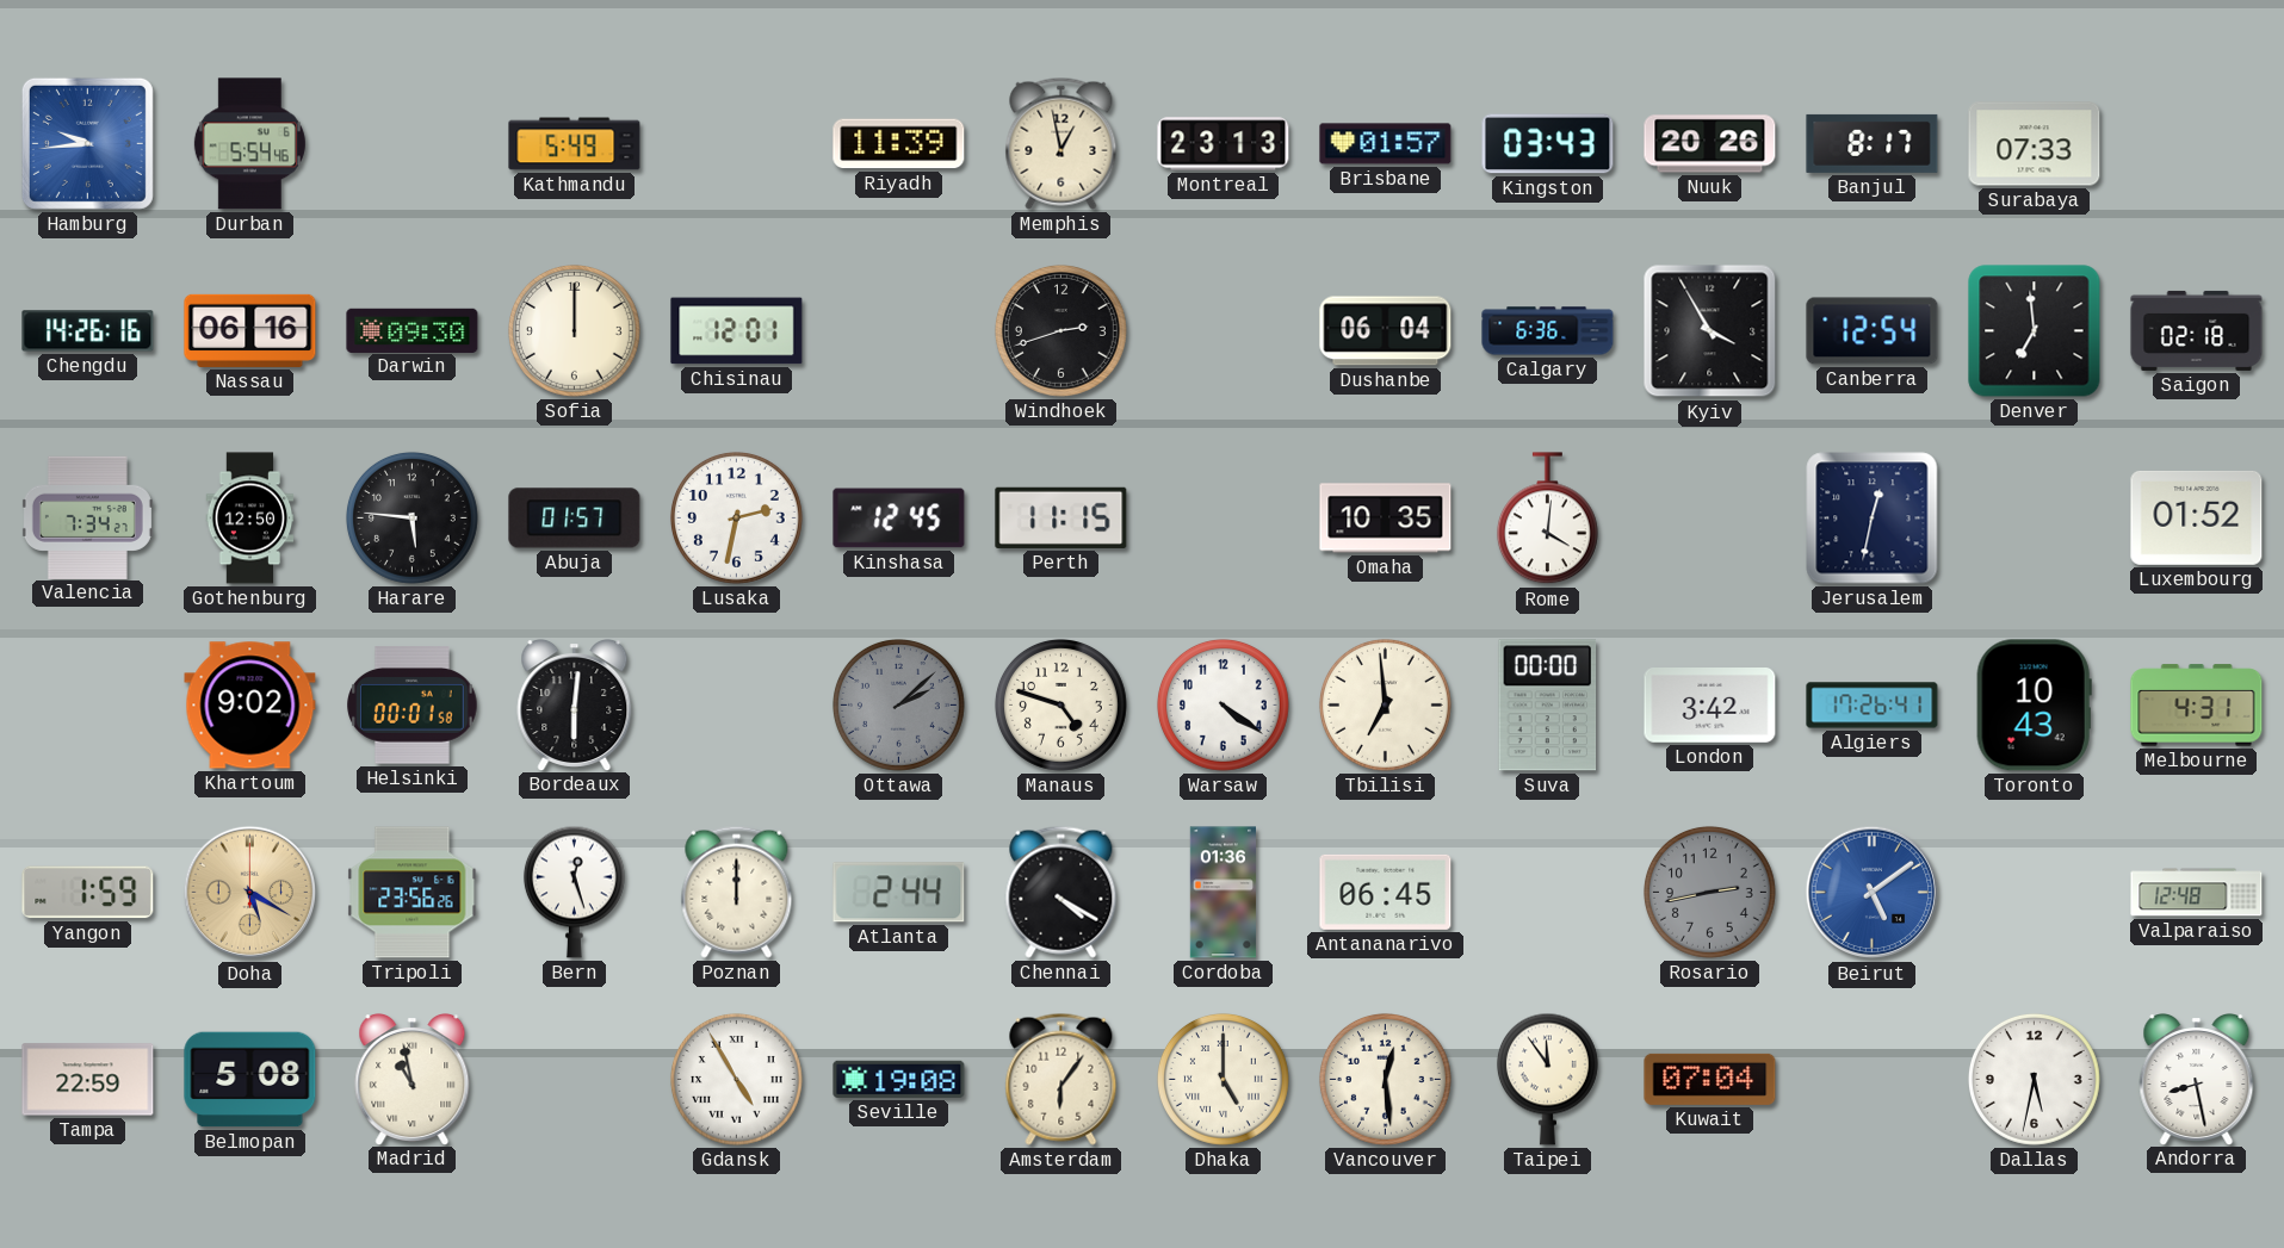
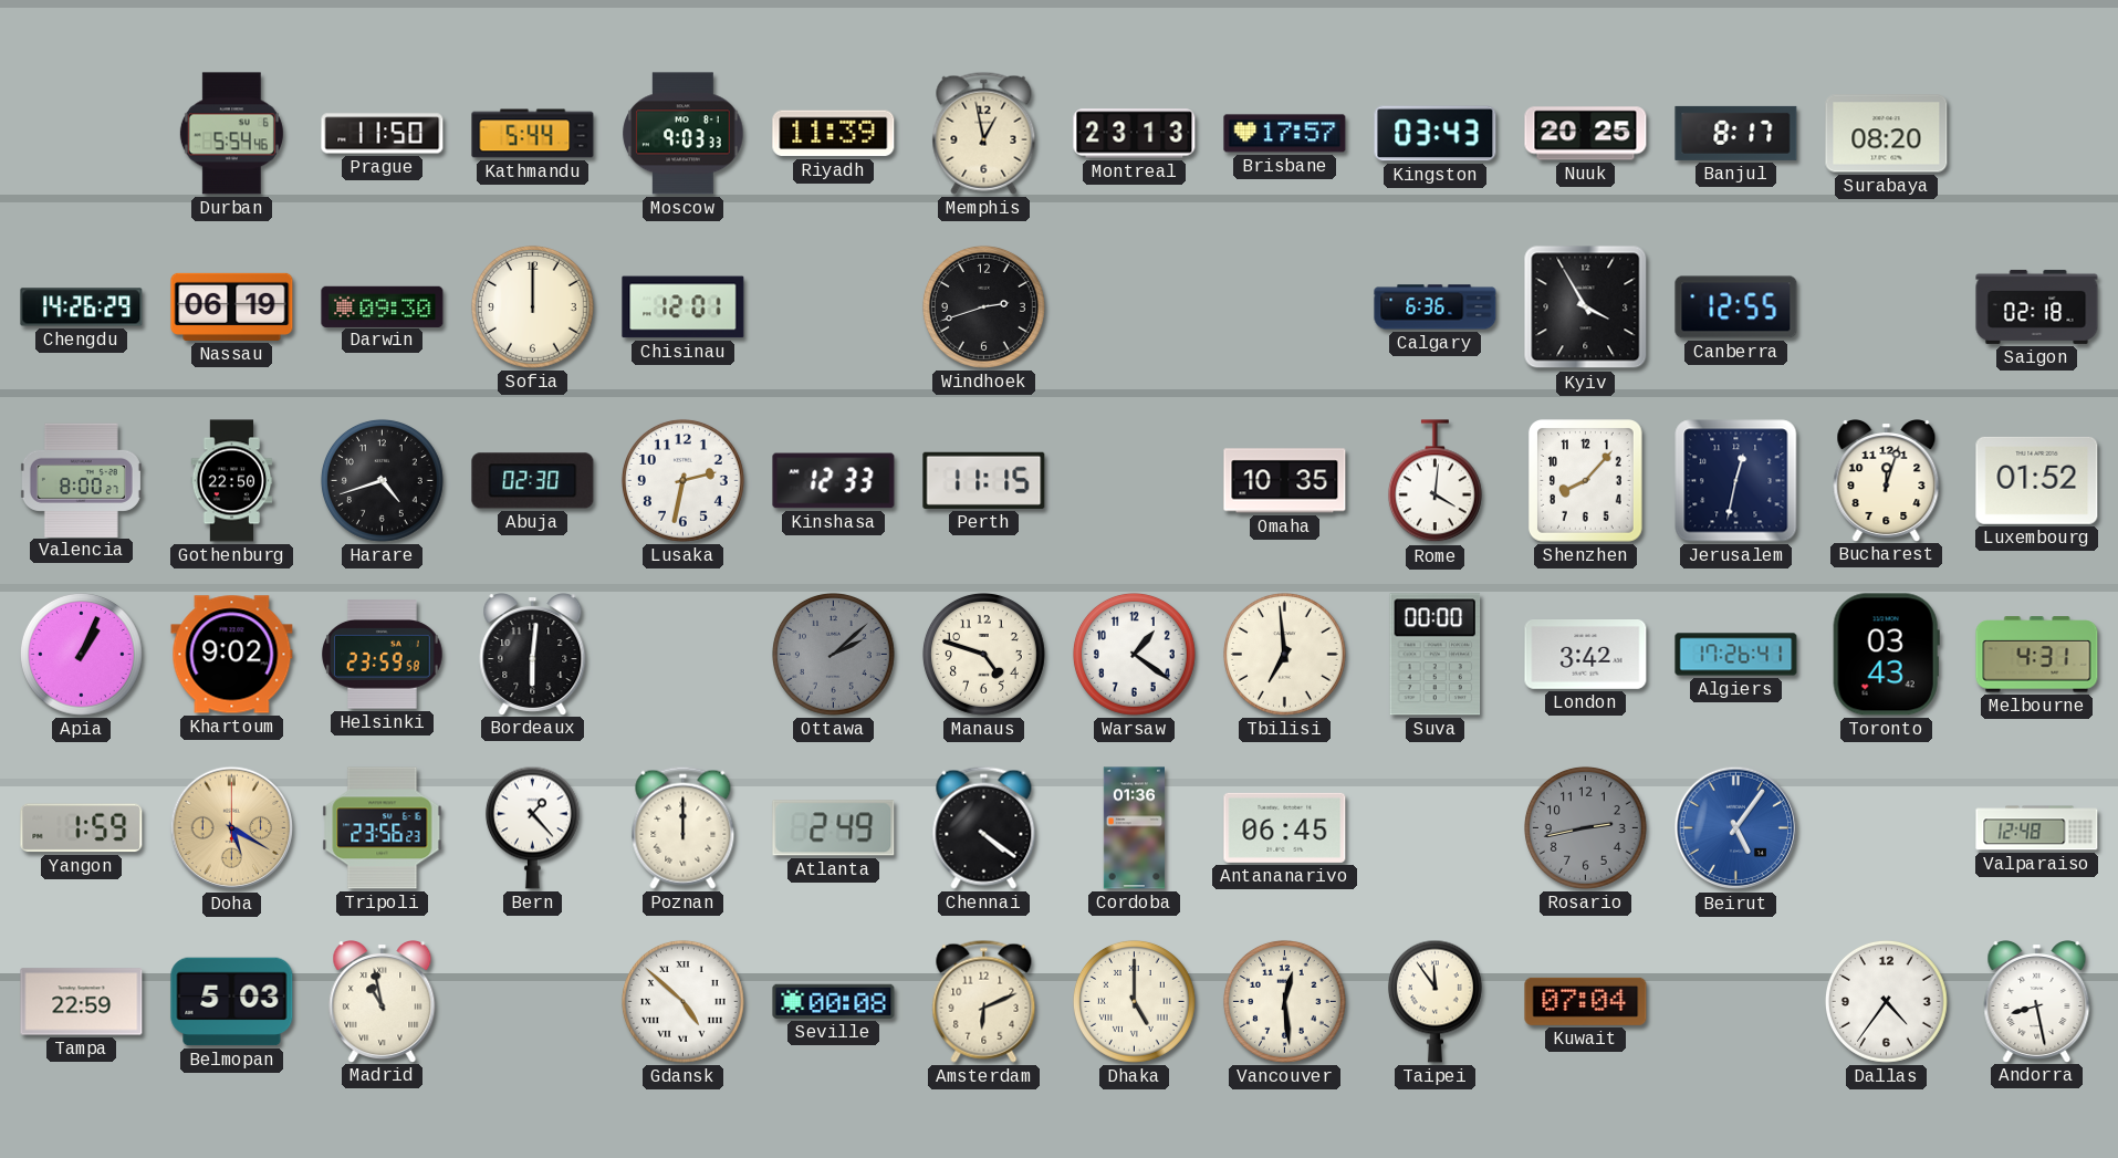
Hamburg: 9:44 -> none
Prague: none -> 11:50
Kathmandu: 5:49 -> 5:44
Moscow: none -> 9:03
Brisbane: 01:57 -> 17:57
Nuuk: 20:26 -> 20:25
Surabaya: 07:33 -> 08:20
Chengdu: 14:26:16 -> 14:26:29
Nassau: 06:16 -> 06:19
Dushanbe: 06:04 -> none
Canberra: 12:54 -> 12:55
Denver: 6:59 -> none
Valencia: 7:34 -> 8:00
Gothenburg: 12:50 -> 22:50
Harare: 5:46 -> 4:42
Abuja: 01:57 -> 02:30
Kinshasa: 12:45 -> 12:33
Shenzhen: none -> 8:07
Bucharest: none -> 12:03
Apia: none -> 1:04
Helsinki: 00:01 -> 23:59
Warsaw: 4:21 -> 1:21
Toronto: 10:43 -> 03:43
Tripoli: 23:56:26 -> 23:56:23
Bern: 12:27 -> 1:23
Atlanta: 2:44 -> 2:49
Chennai: 4:20 -> 4:21
Beirut: 5:09 -> 5:06
Belmopan: 5:08 -> 5:03
Gdansk: 4:55 -> 4:52
Seville: 19:08 -> 00:08
Amsterdam: 6:06 -> 6:11
Dallas: 5:32 -> 4:36
